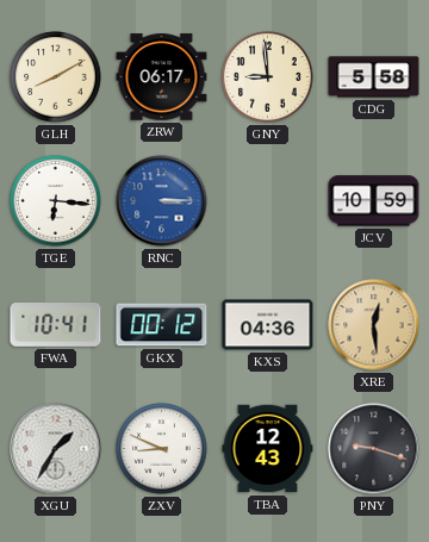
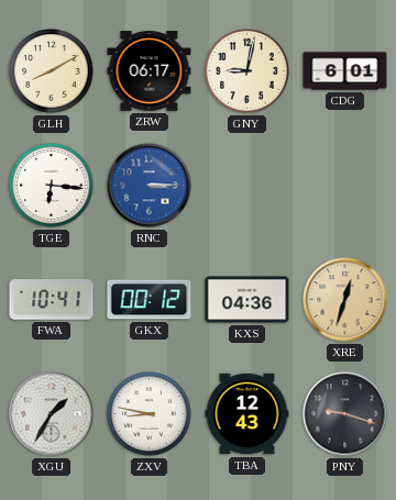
GNY: 8:59 -> 9:02
CDG: 5:58 -> 6:01
JCV: 10:59 -> none
XRE: 12:29 -> 12:33
ZXV: 8:49 -> 8:47
